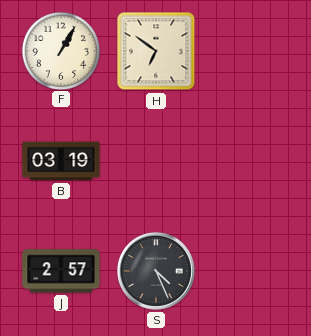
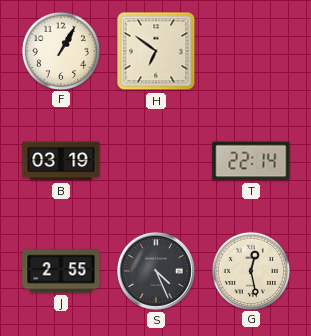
T: none -> 22:14
J: 2:57 -> 2:55
G: none -> 12:28
